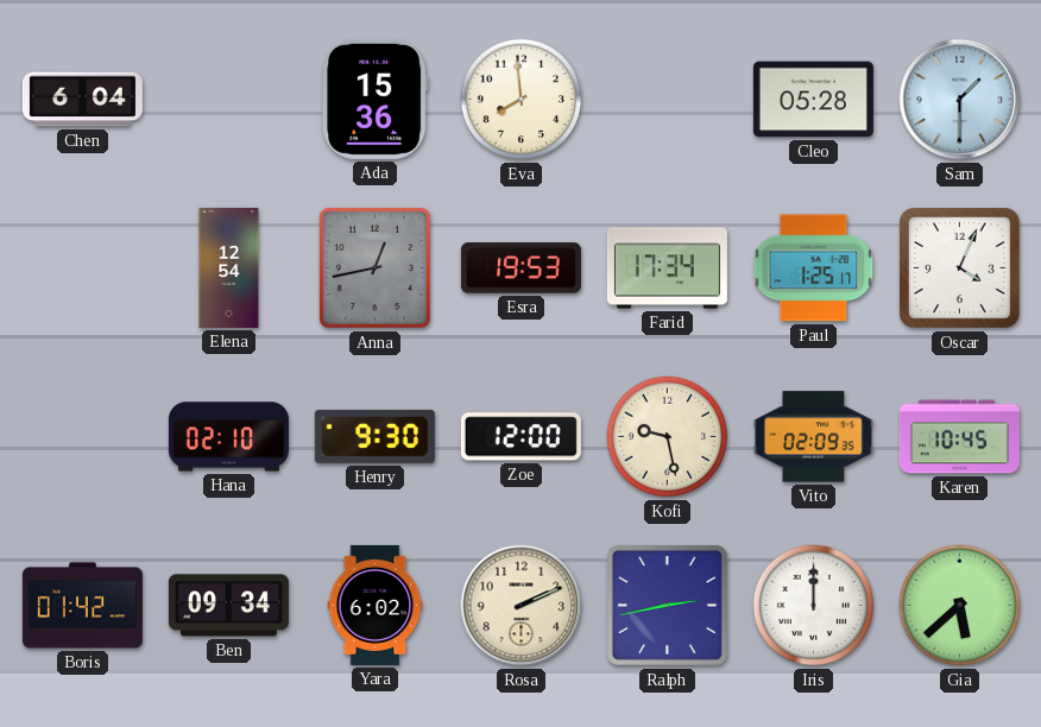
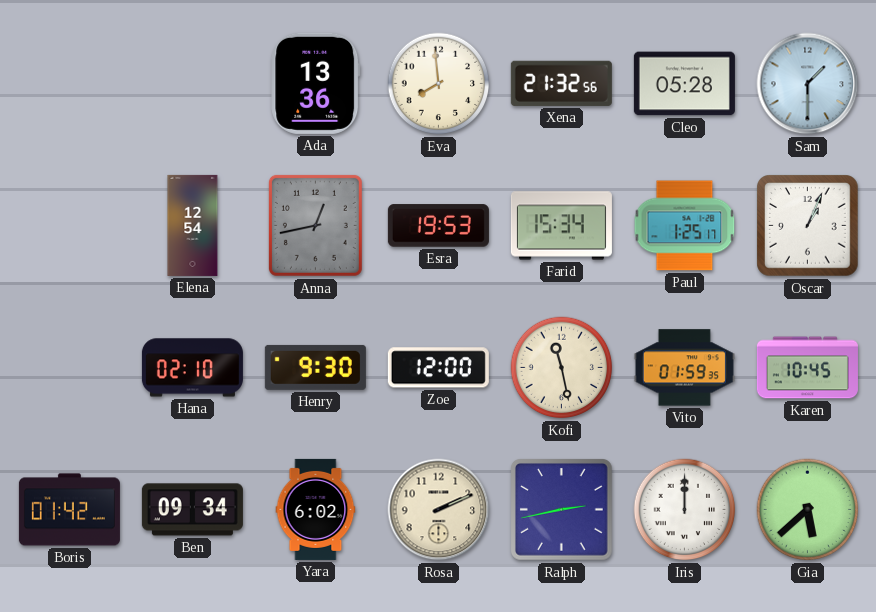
Chen: 6:04 -> none
Ada: 15:36 -> 13:36
Xena: none -> 21:32
Farid: 17:34 -> 15:34
Oscar: 4:04 -> 1:04
Kofi: 9:28 -> 11:28
Vito: 02:09 -> 01:59
